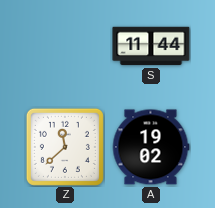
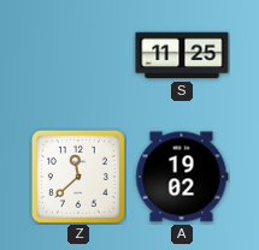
S: 11:44 -> 11:25
